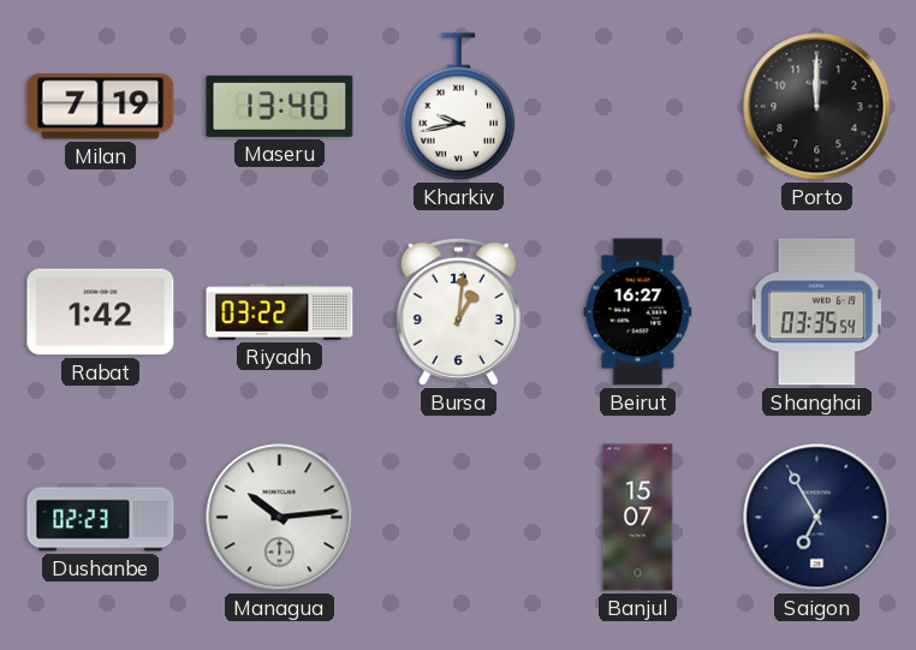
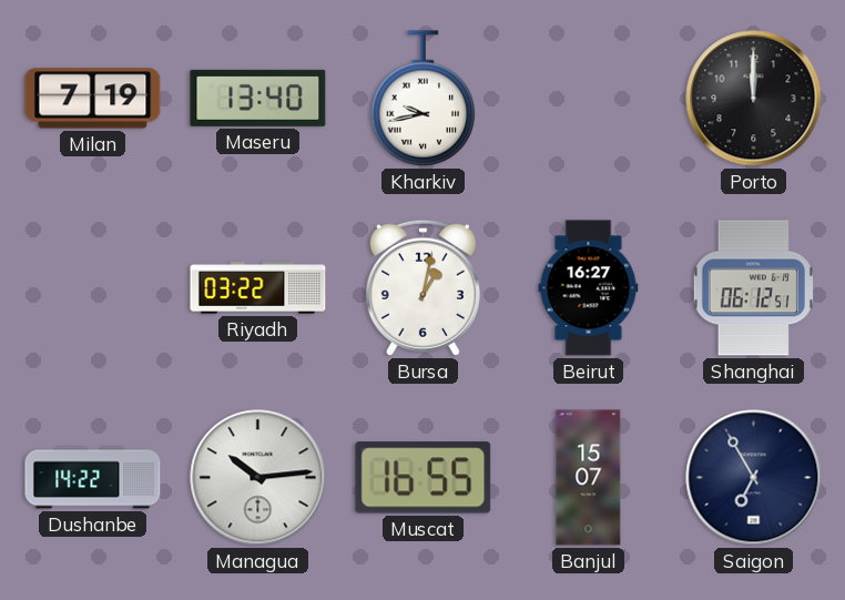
Rabat: 1:42 -> none
Bursa: 1:01 -> 1:02
Shanghai: 03:35 -> 06:12
Dushanbe: 02:23 -> 14:22
Muscat: none -> 16:55
